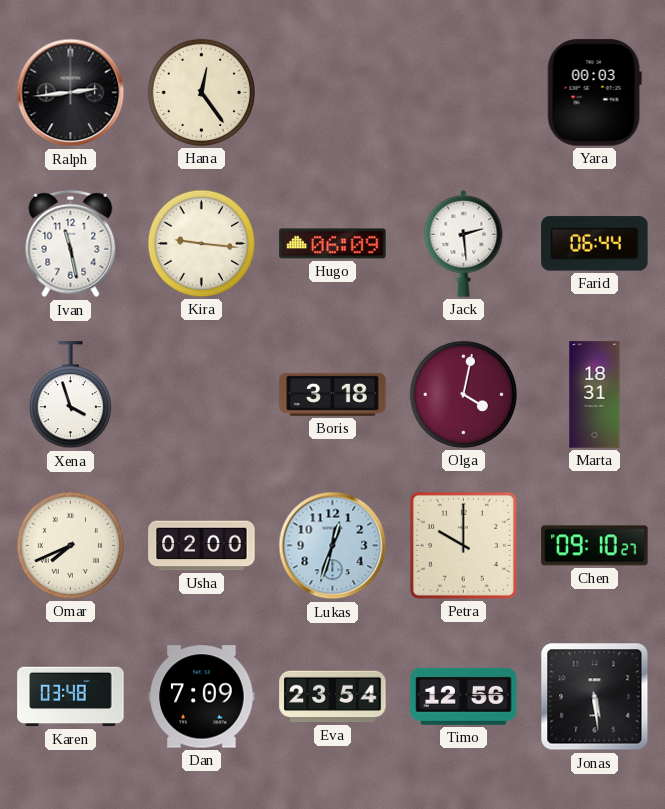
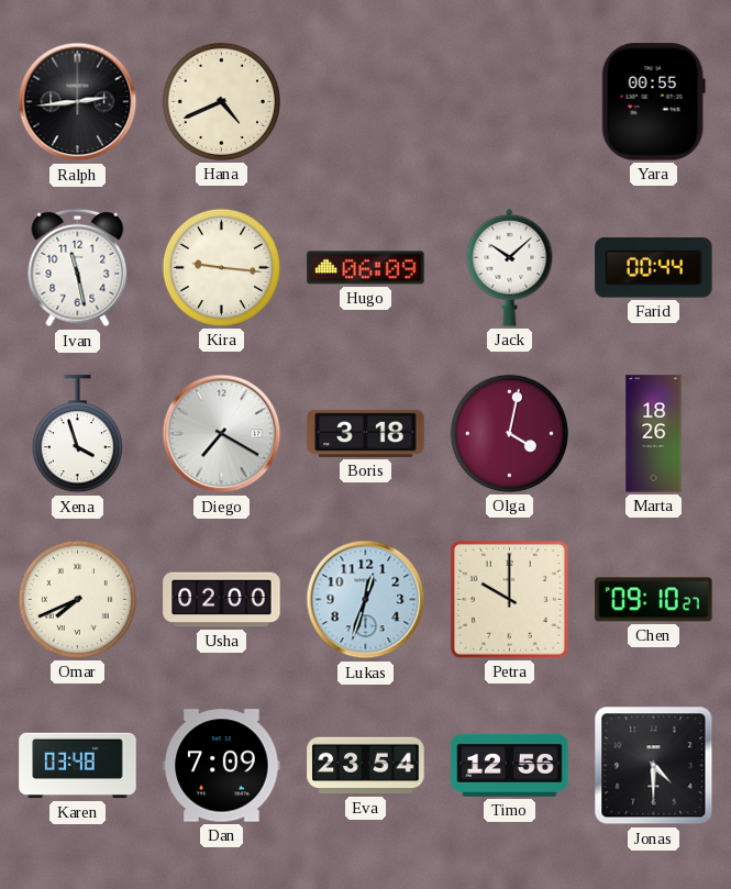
Hana: 12:24 -> 4:41
Yara: 00:03 -> 00:55
Jack: 2:29 -> 10:08
Farid: 06:44 -> 00:44
Diego: none -> 7:20
Marta: 18:31 -> 18:26
Jonas: 5:29 -> 4:30
